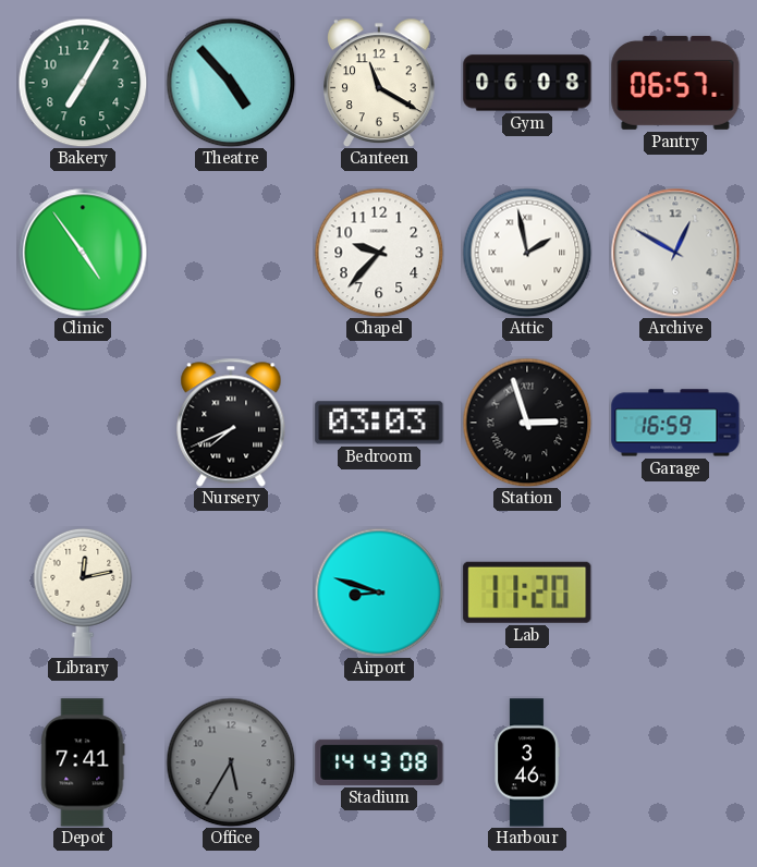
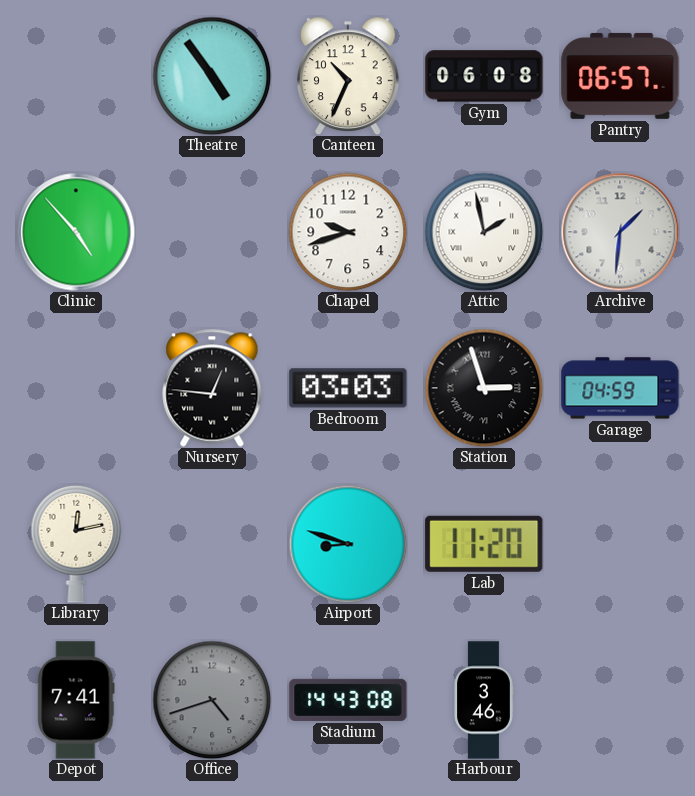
Bakery: 7:05 -> none
Theatre: 4:53 -> 4:54
Canteen: 11:20 -> 10:34
Clinic: 4:54 -> 4:53
Chapel: 9:37 -> 9:42
Archive: 12:50 -> 1:31
Nursery: 7:41 -> 12:46
Garage: 16:59 -> 04:59
Office: 5:35 -> 4:42
